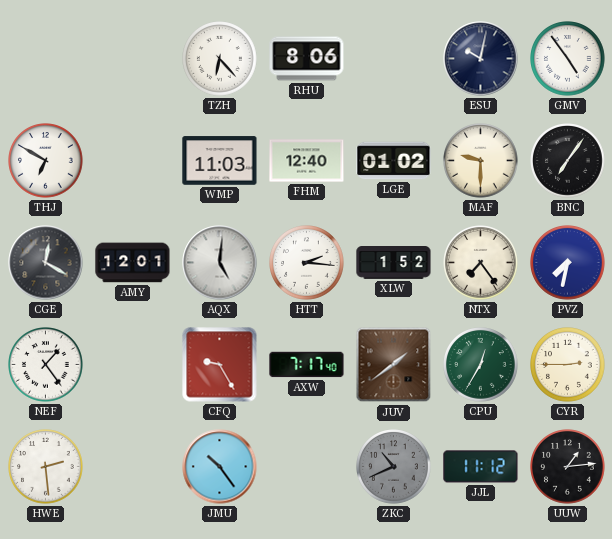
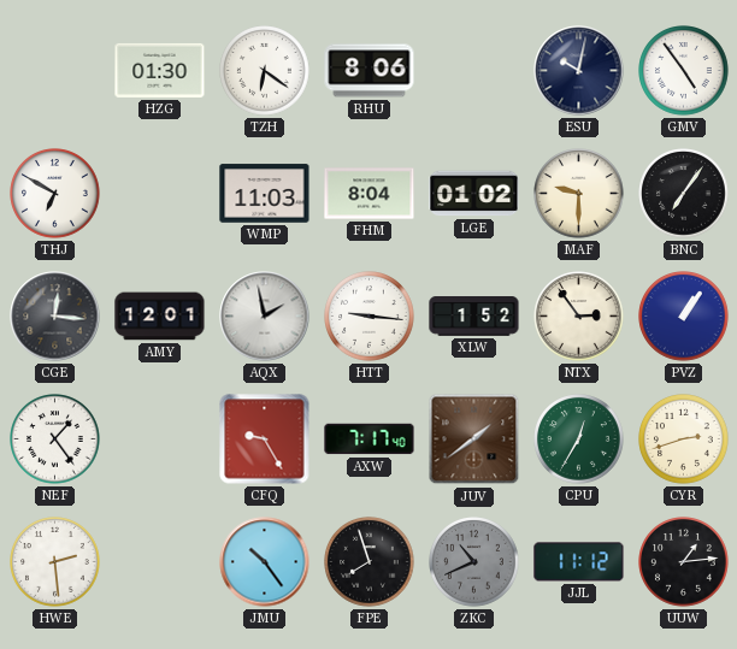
HZG: none -> 01:30
TZH: 6:23 -> 6:21
FHM: 12:40 -> 8:04
CGE: 12:20 -> 12:16
AQX: 5:01 -> 1:58
HTT: 2:16 -> 9:16
NTX: 7:24 -> 2:54
PVZ: 7:32 -> 1:06
CYR: 2:45 -> 2:42
FPE: none -> 7:57
